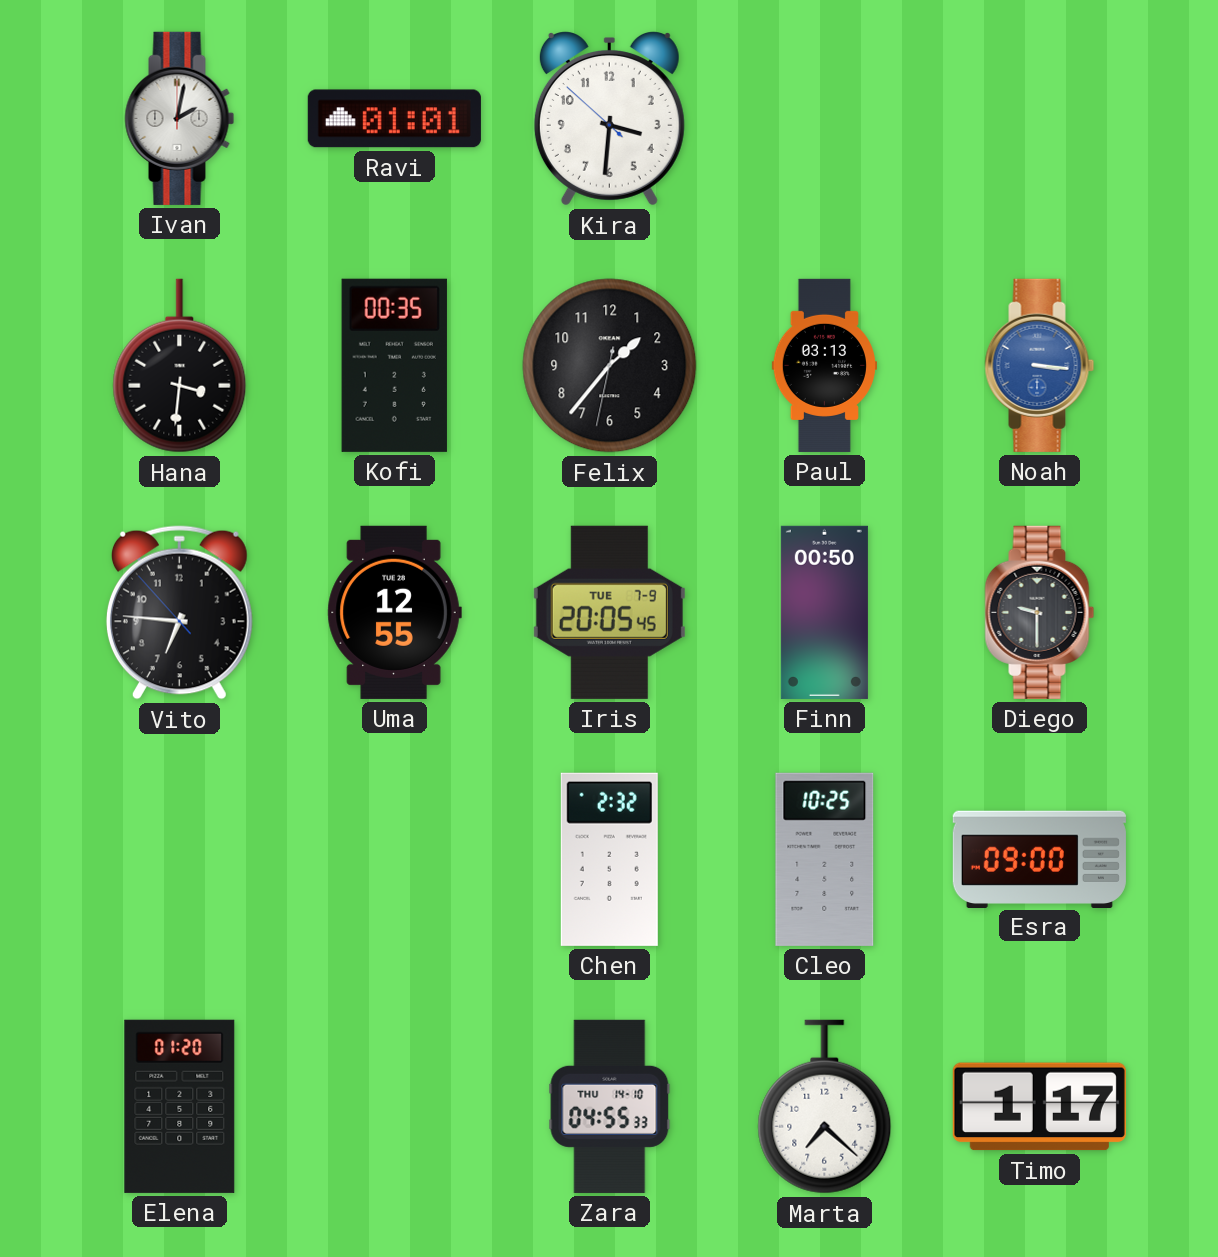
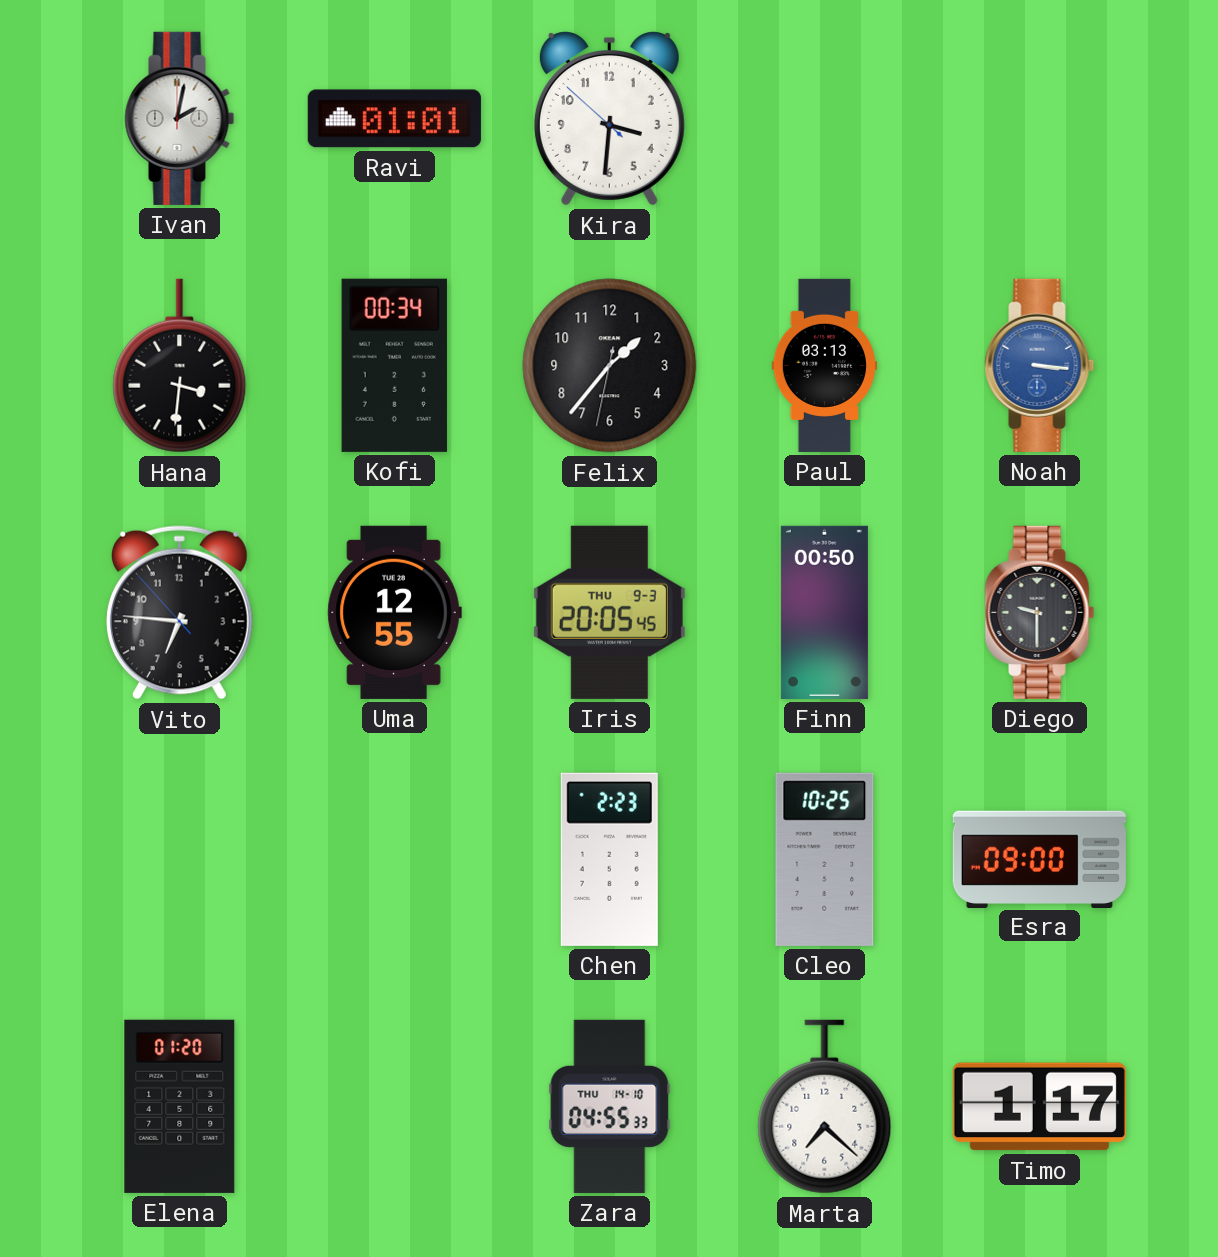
Kofi: 00:35 -> 00:34
Iris date: TUE 7-9 -> THU 9-3
Chen: 2:32 -> 2:23
